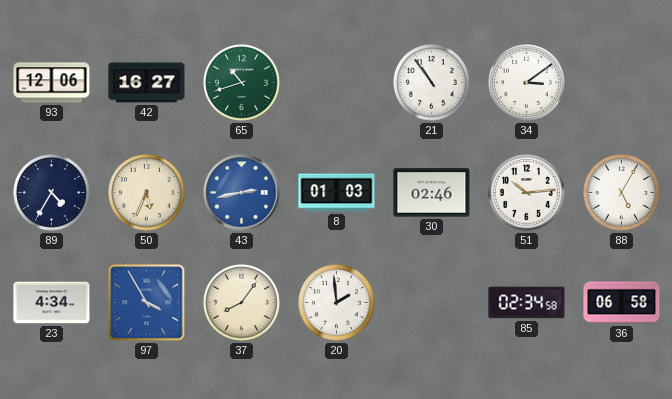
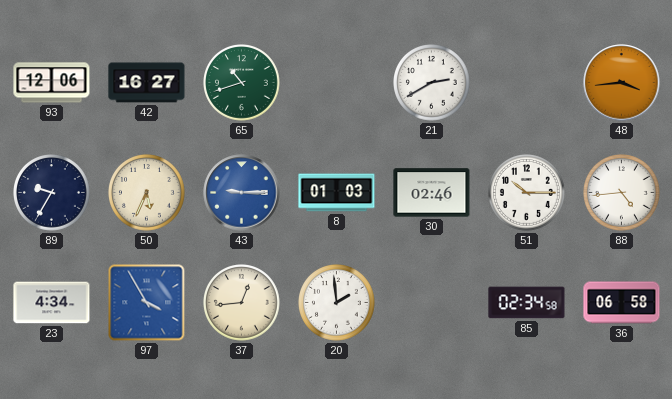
21: 10:54 -> 2:40
34: 3:09 -> none
48: none -> 3:44
89: 4:35 -> 9:35
43: 2:43 -> 9:15
51: 10:14 -> 10:15
88: 5:05 -> 4:44
37: 8:06 -> 12:44
